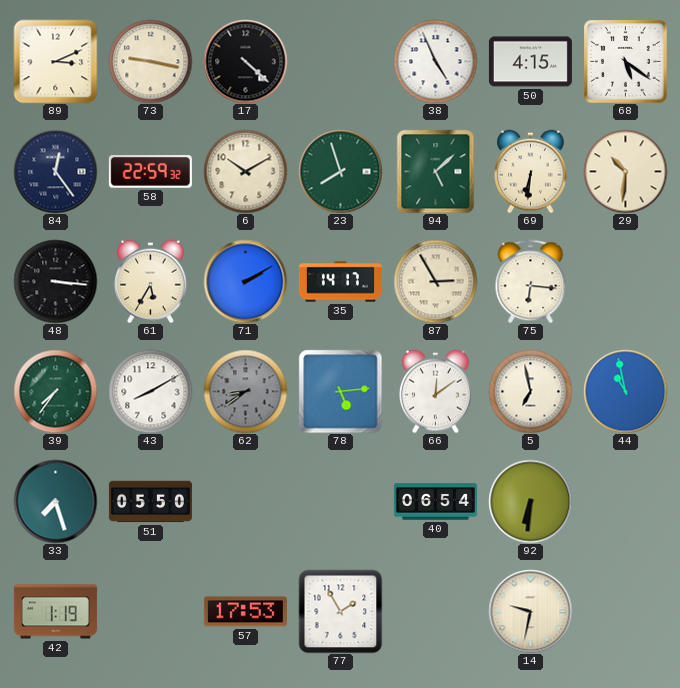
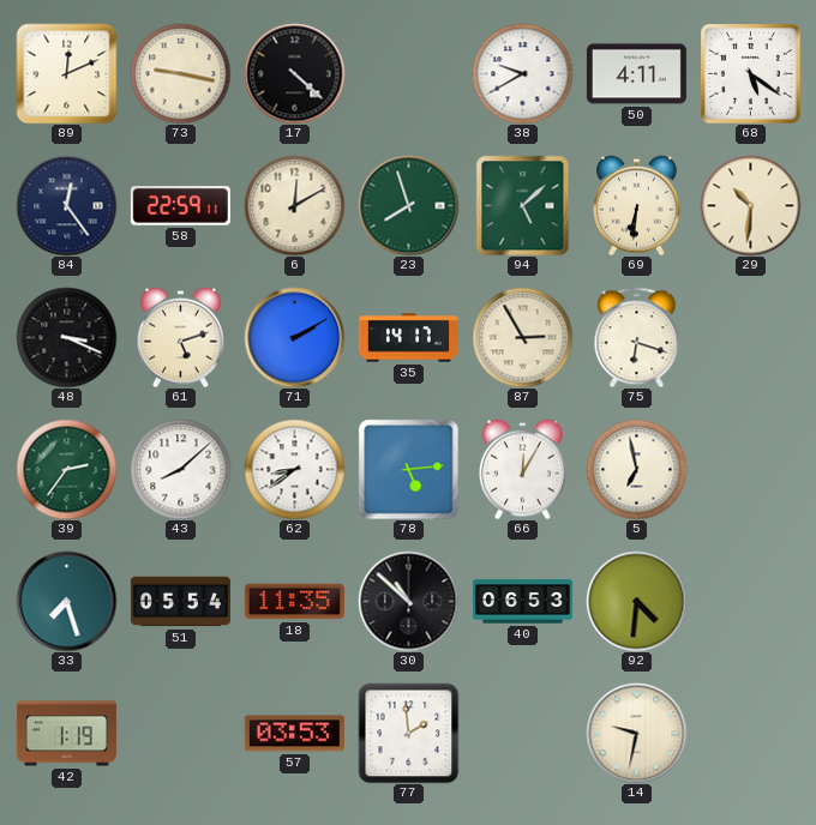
89: 3:11 -> 12:11
38: 4:56 -> 9:40
50: 4:15 -> 4:11
58: 22:59:32 -> 22:59:11
6: 10:10 -> 12:10
48: 3:16 -> 3:19
61: 5:35 -> 5:12
75: 6:16 -> 6:18
39: 7:36 -> 2:36
43: 8:10 -> 8:08
62 dial: grey -> white
66: 12:09 -> 12:05
44: 10:58 -> none
51: 05:50 -> 05:54
18: none -> 11:35
30: none -> 10:52
40: 06:54 -> 06:53
92: 6:31 -> 4:31
57: 17:53 -> 03:53
77: 1:55 -> 1:59
